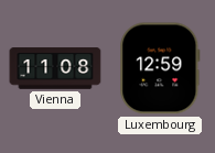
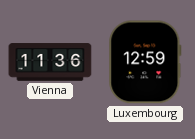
Vienna: 11:08 -> 11:36
